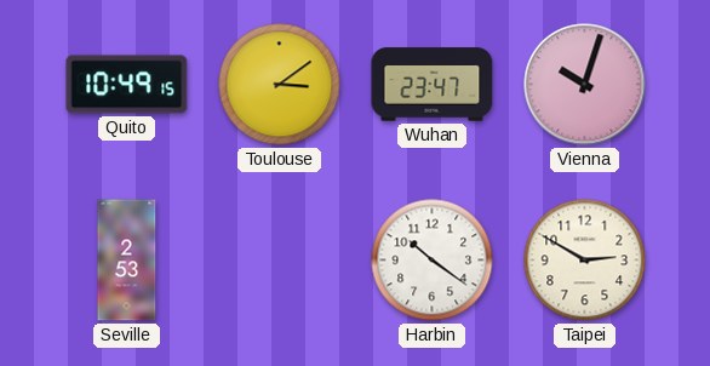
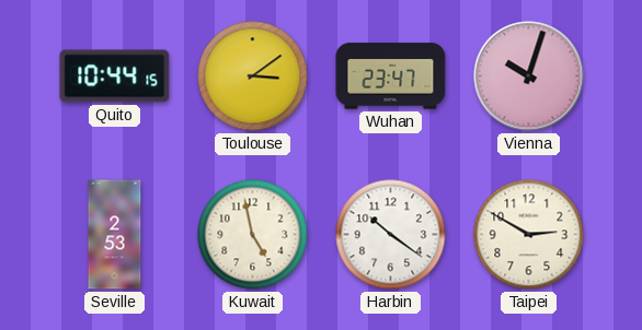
Quito: 10:49 -> 10:44
Kuwait: none -> 4:58
